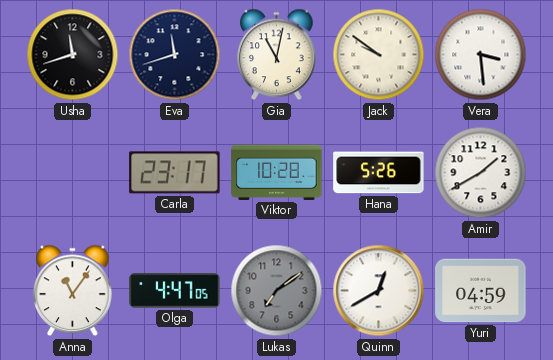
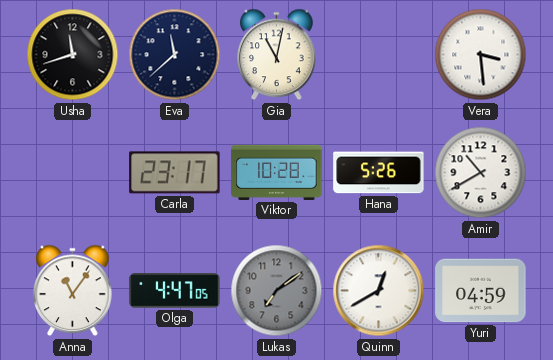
Eva: 11:42 -> 11:38
Jack: 9:51 -> none
Amir: 1:40 -> 10:40
